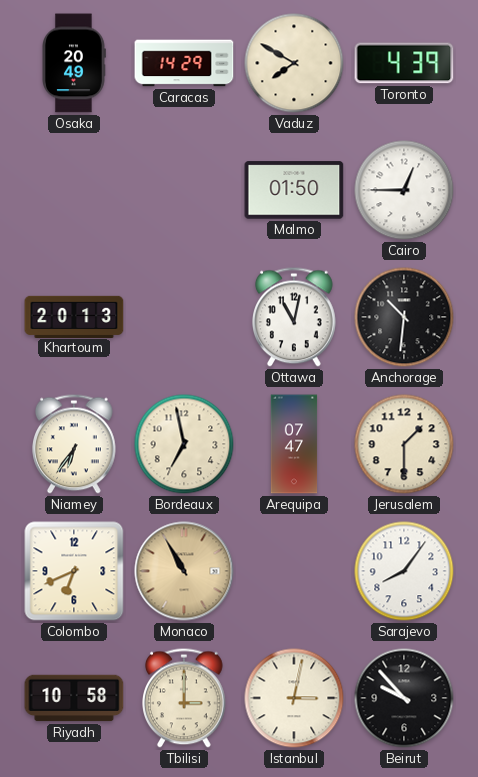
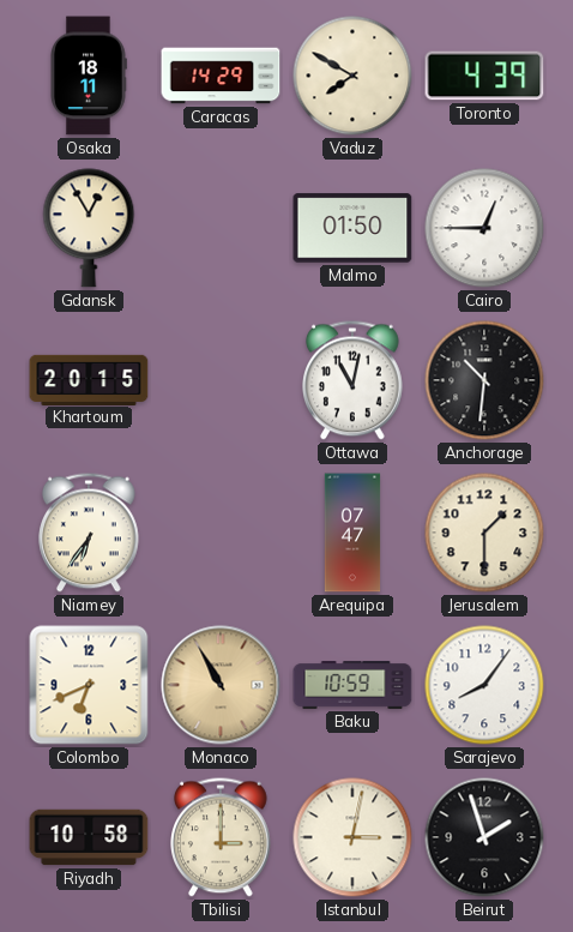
Osaka: 20:49 -> 18:11
Gdansk: none -> 12:55
Khartoum: 20:13 -> 20:15
Bordeaux: 6:58 -> none
Baku: none -> 10:59
Beirut: 9:53 -> 1:57
